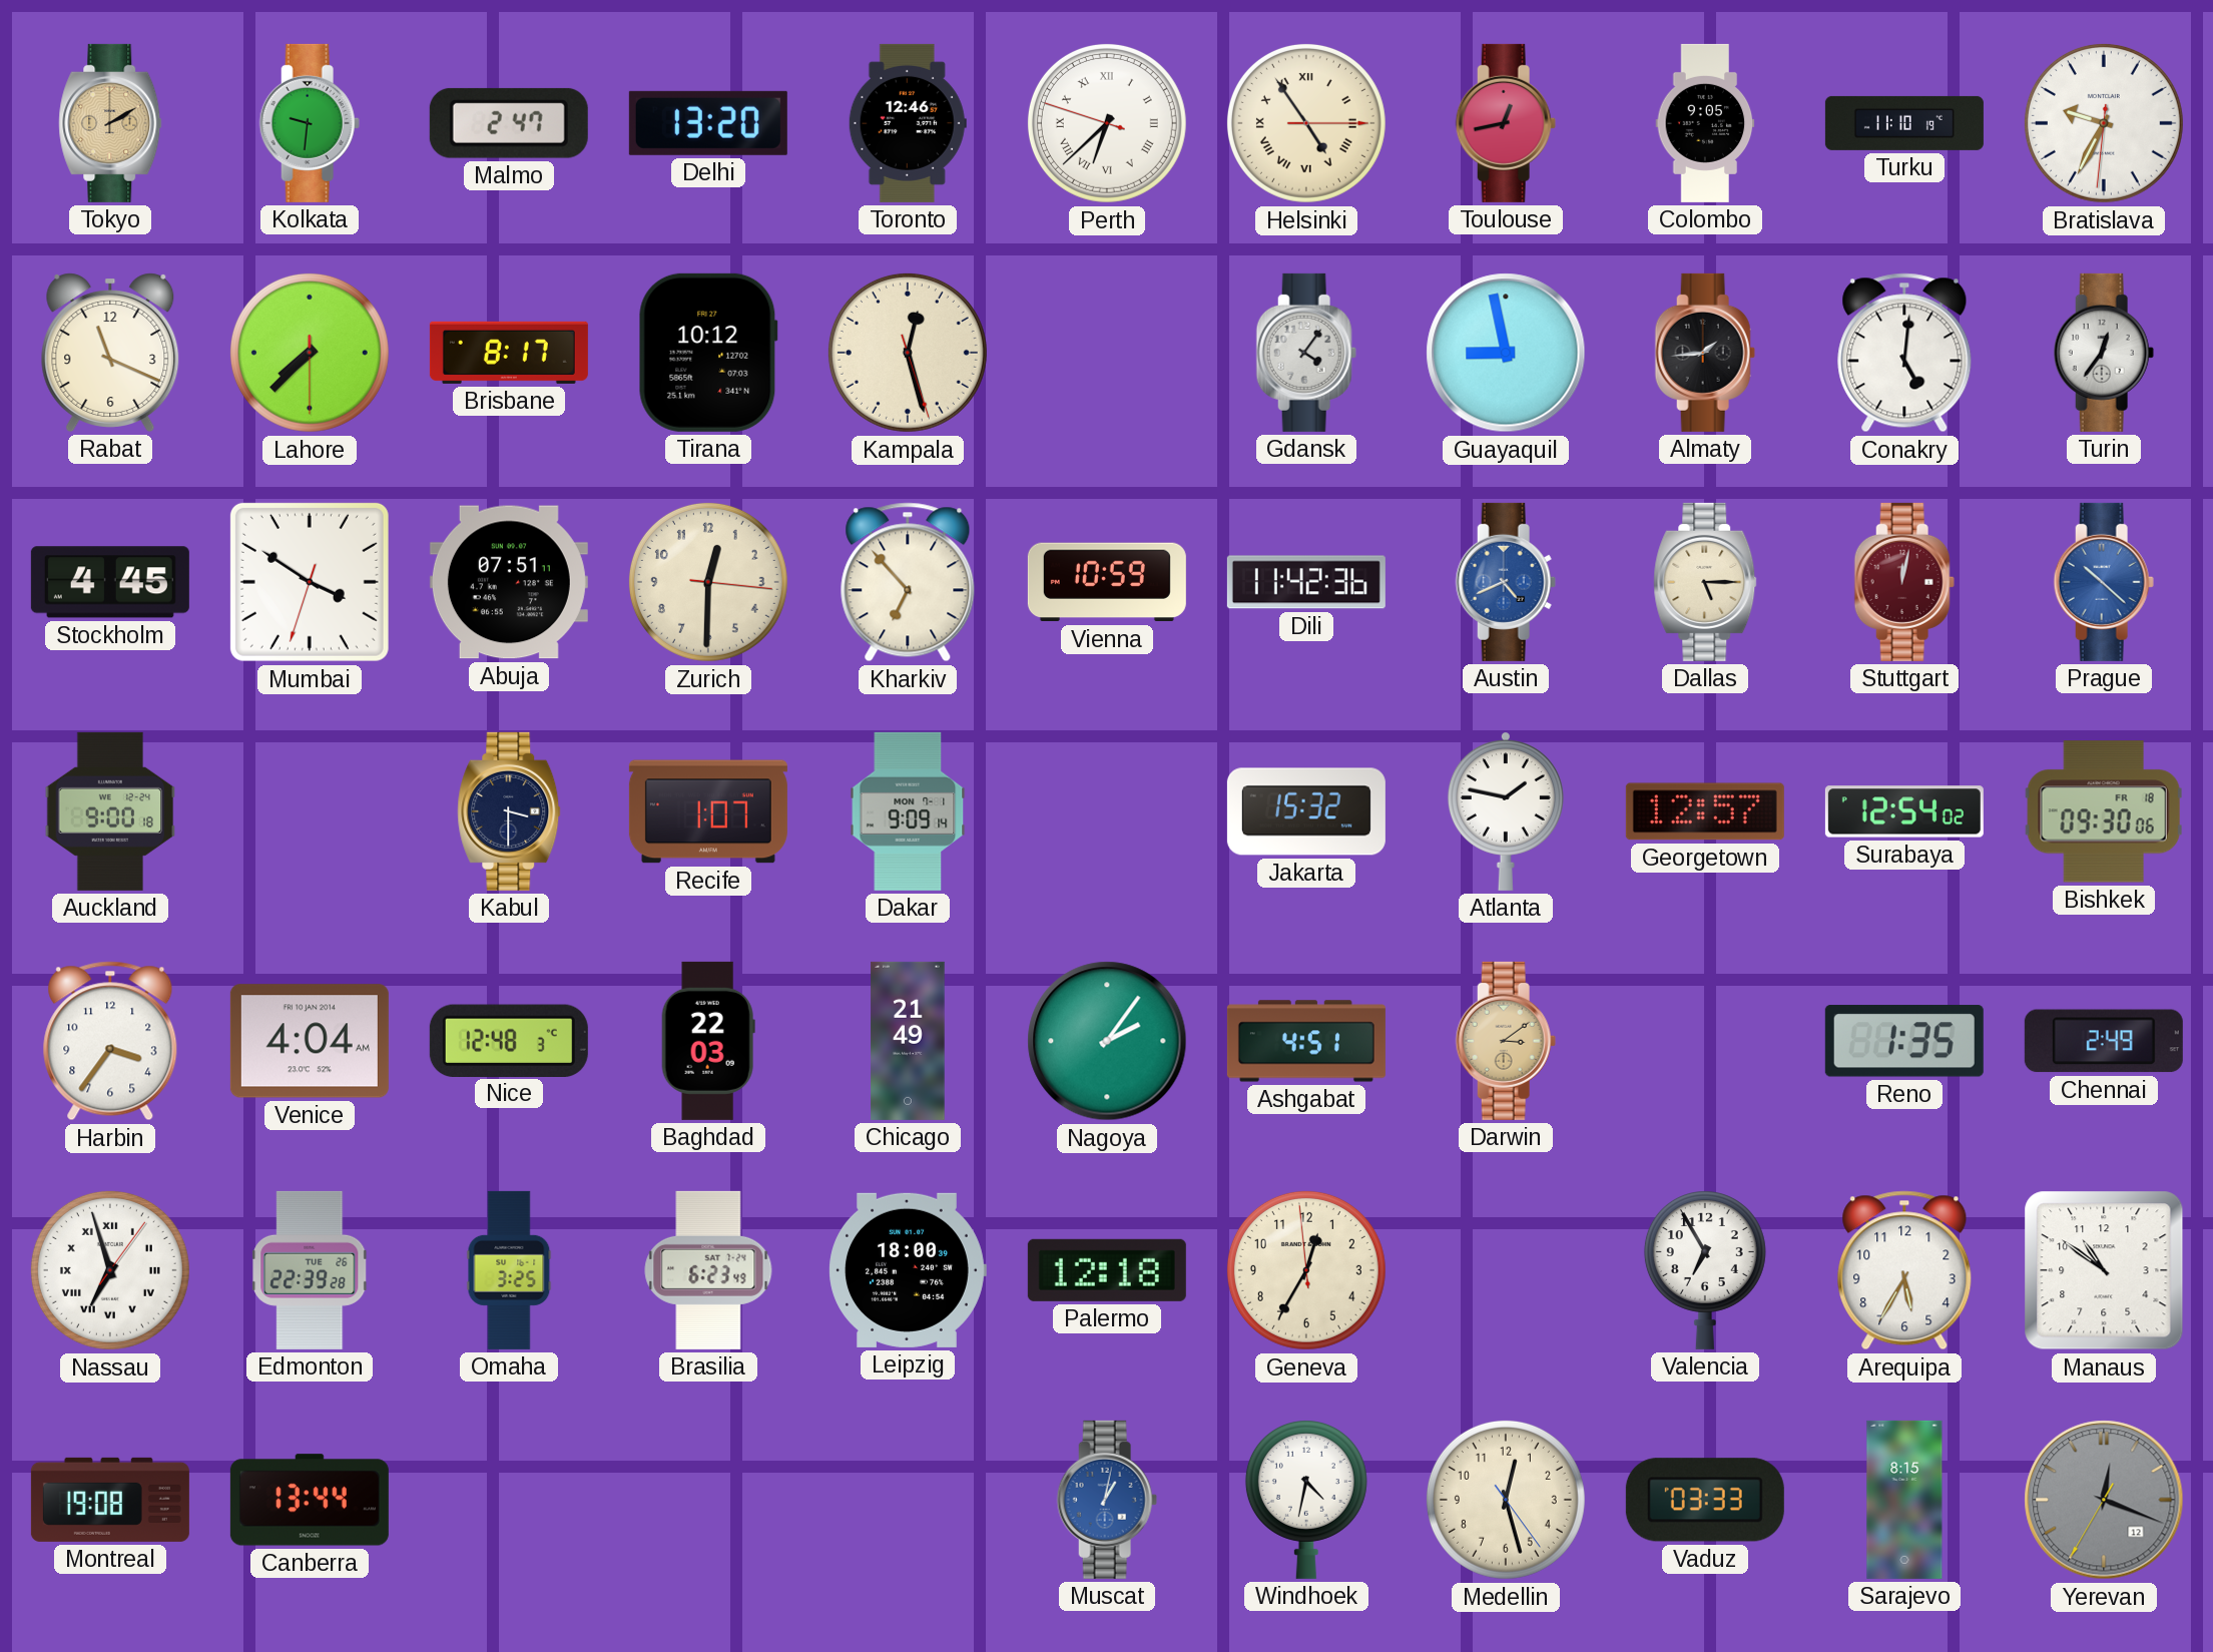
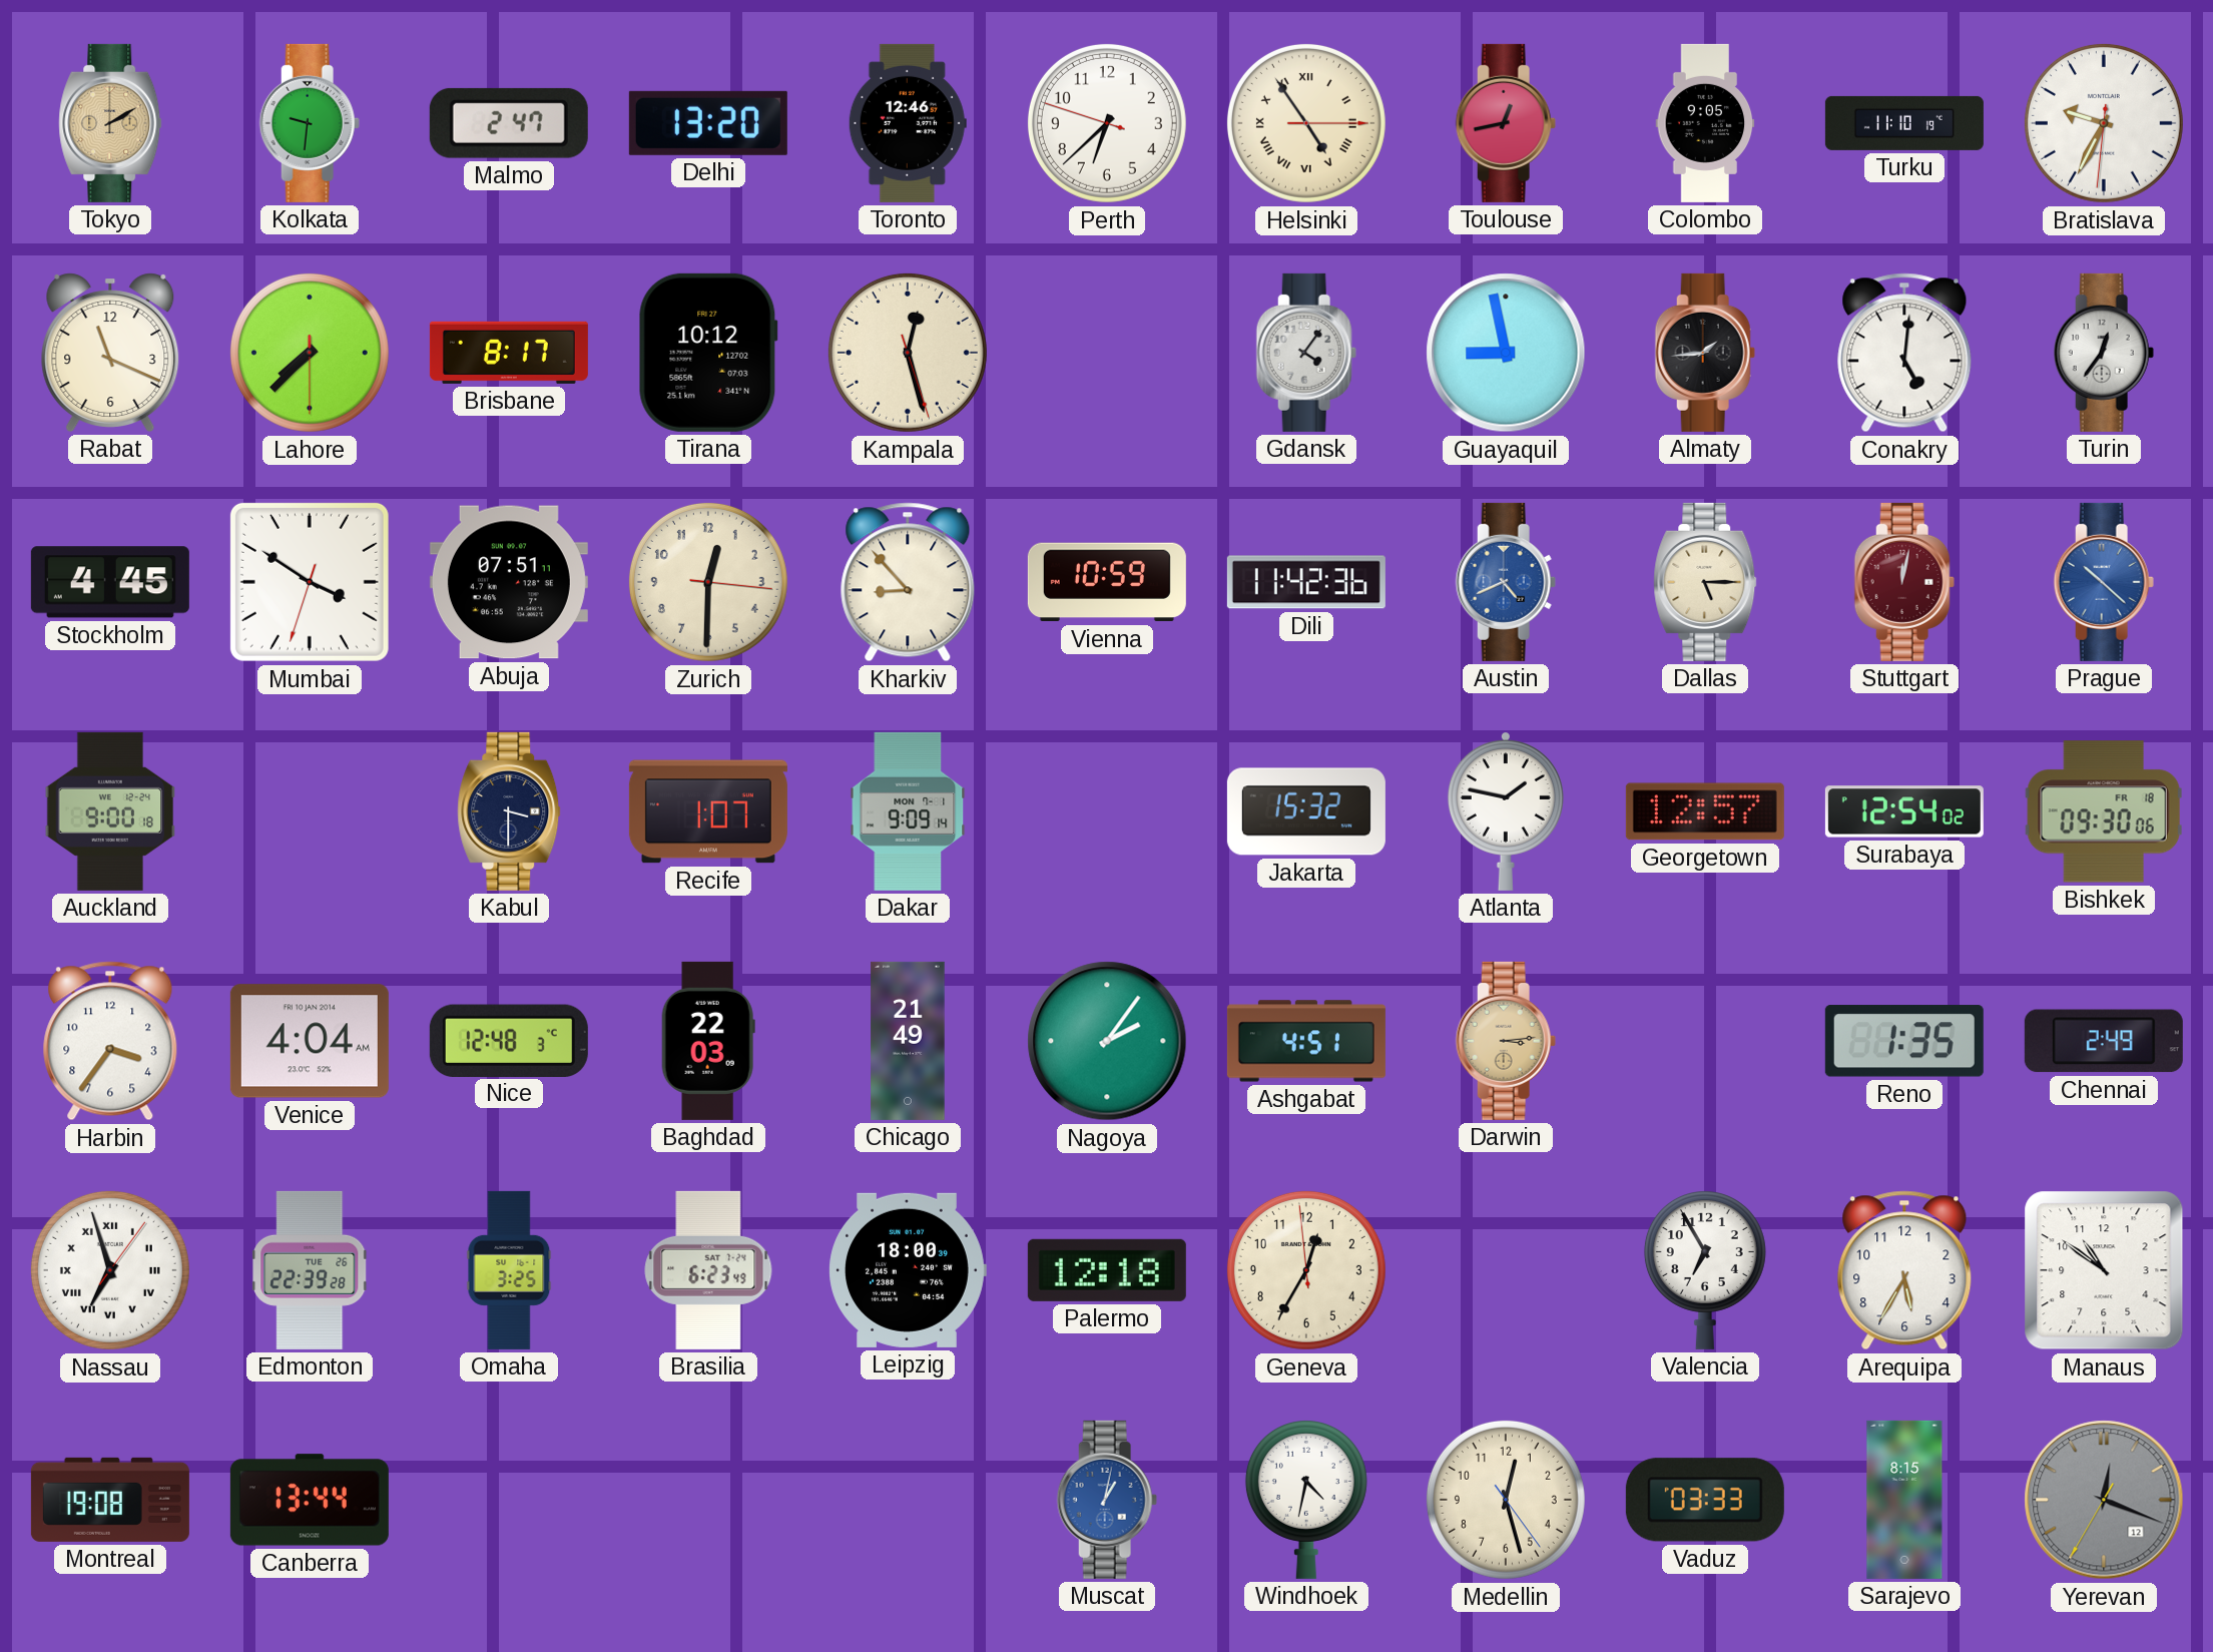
Perth numerals: Roman -> Arabic
Kharkiv: 6:53 -> 8:53
Darwin: 3:09 -> 3:14
